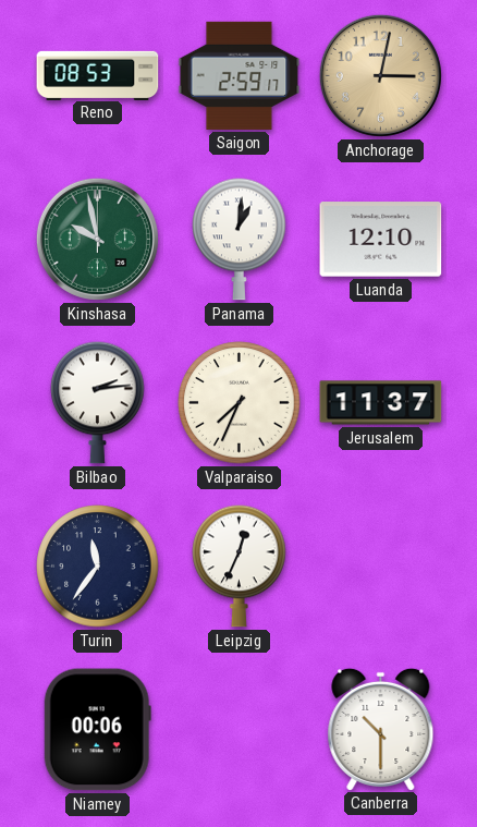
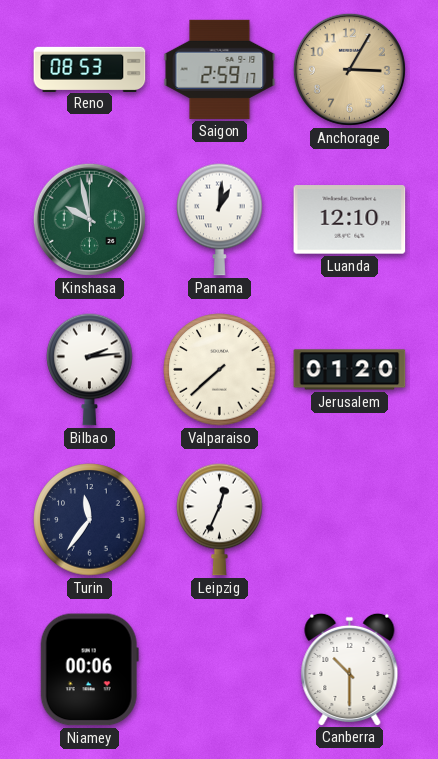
Anchorage: 3:02 -> 3:05
Valparaiso: 7:34 -> 7:38
Jerusalem: 11:37 -> 01:20
